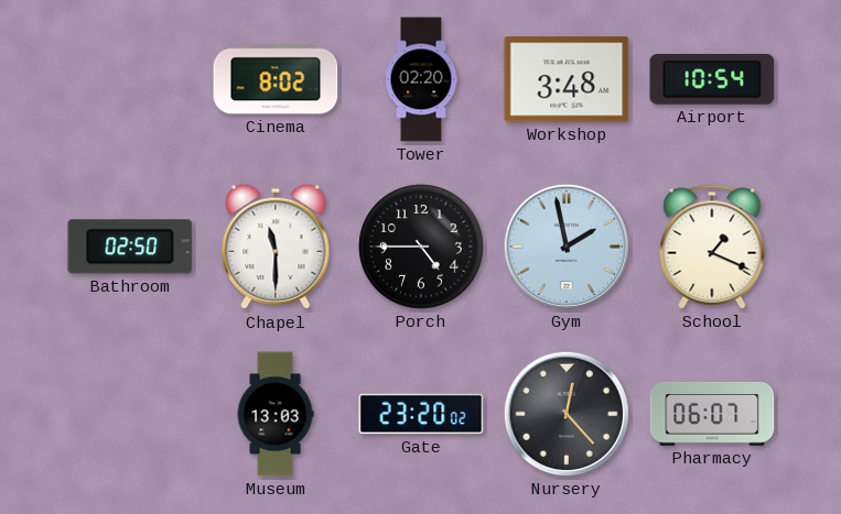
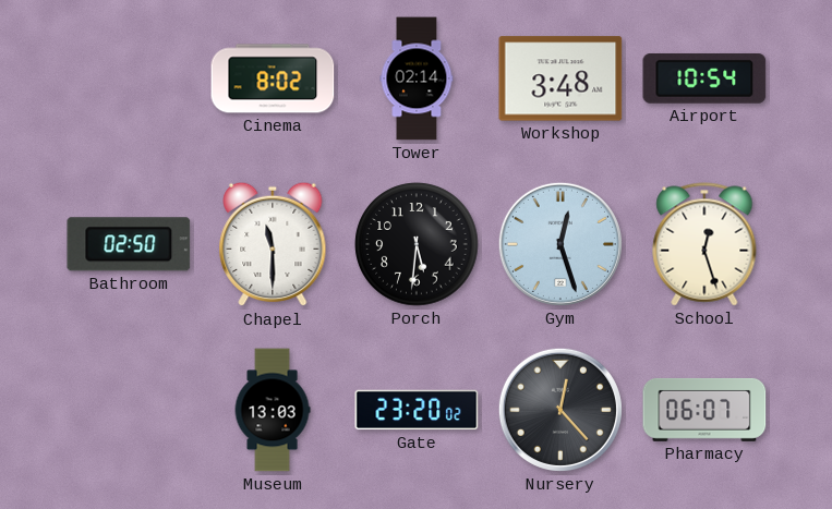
Tower: 02:20 -> 02:14
Porch: 4:45 -> 5:31
Gym: 1:58 -> 12:27
School: 1:19 -> 12:27
